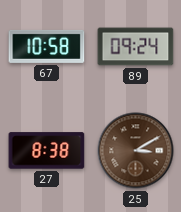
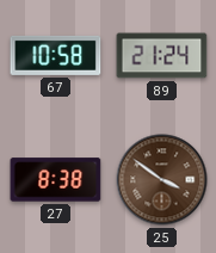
89: 09:24 -> 21:24
25: 3:10 -> 3:51
